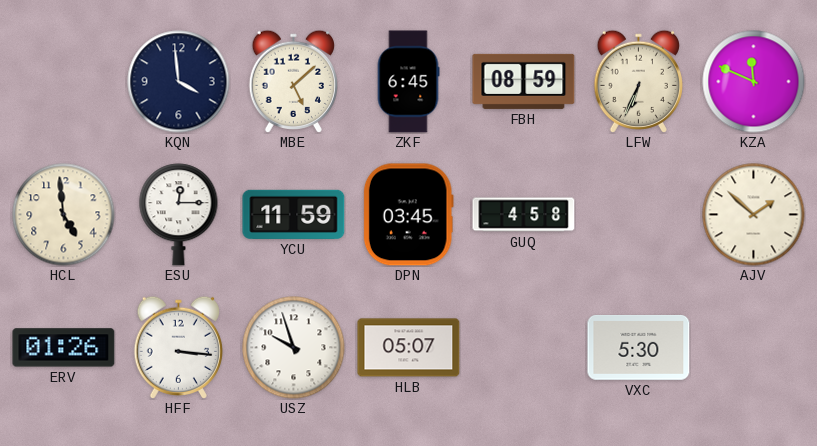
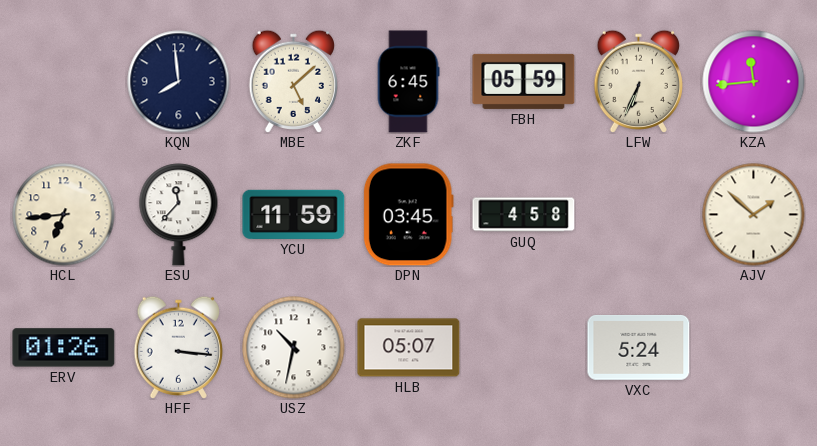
KQN: 3:59 -> 7:59
FBH: 08:59 -> 05:59
KZA: 11:49 -> 11:44
HCL: 4:59 -> 6:44
ESU: 12:15 -> 11:37
USZ: 9:57 -> 10:32
VXC: 5:30 -> 5:24
